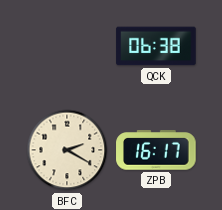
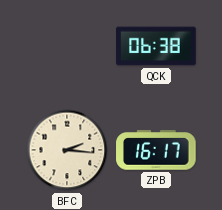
BFC: 2:20 -> 2:16
